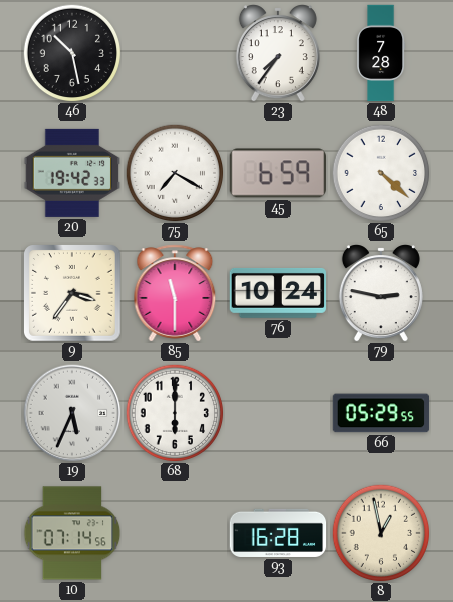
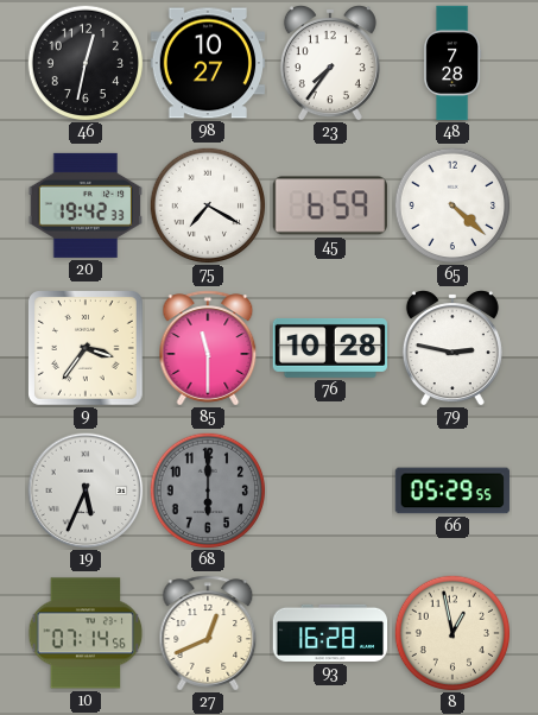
46: 10:28 -> 12:32
98: none -> 10:27
76: 10:24 -> 10:28
68 dial: white -> grey
27: none -> 12:41
